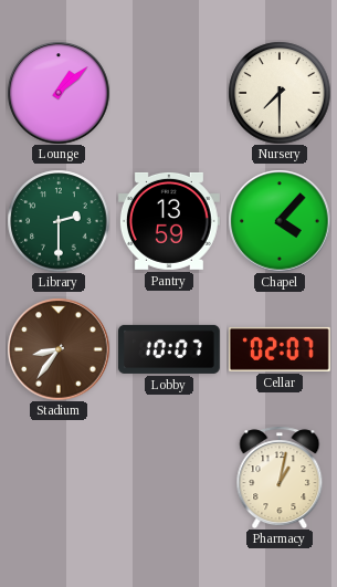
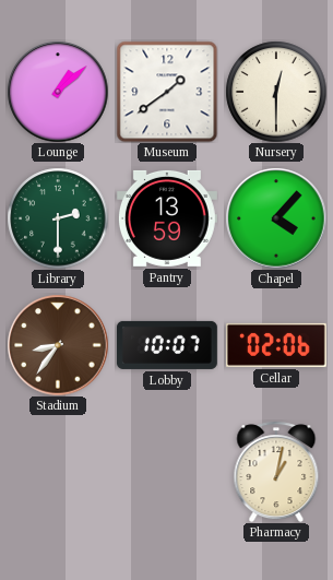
Museum: none -> 1:39
Nursery: 7:30 -> 12:30
Cellar: 02:07 -> 02:06
